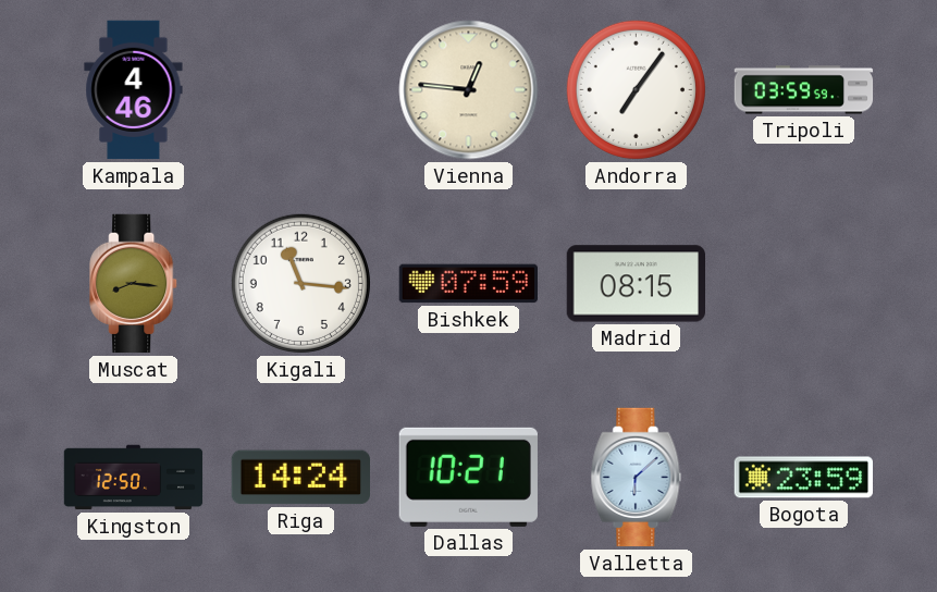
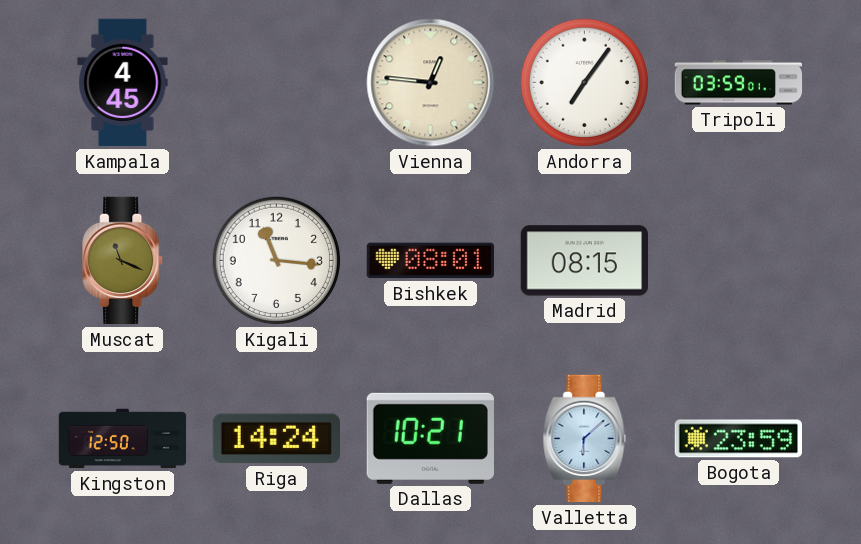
Kampala: 4:46 -> 4:45
Tripoli: 03:59:59 -> 03:59:01
Muscat: 8:16 -> 11:19
Bishkek: 07:59 -> 08:01
